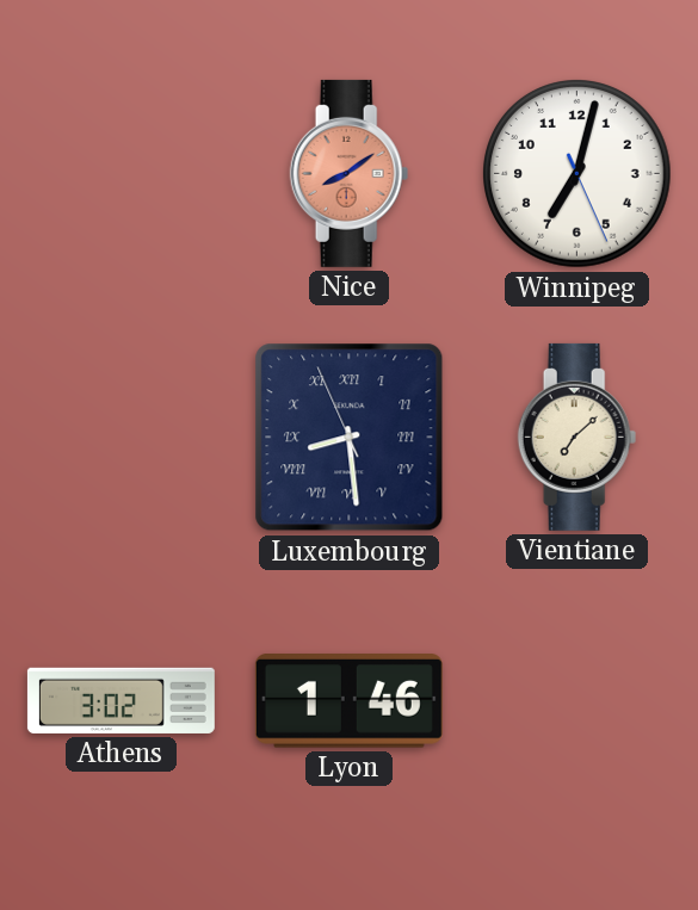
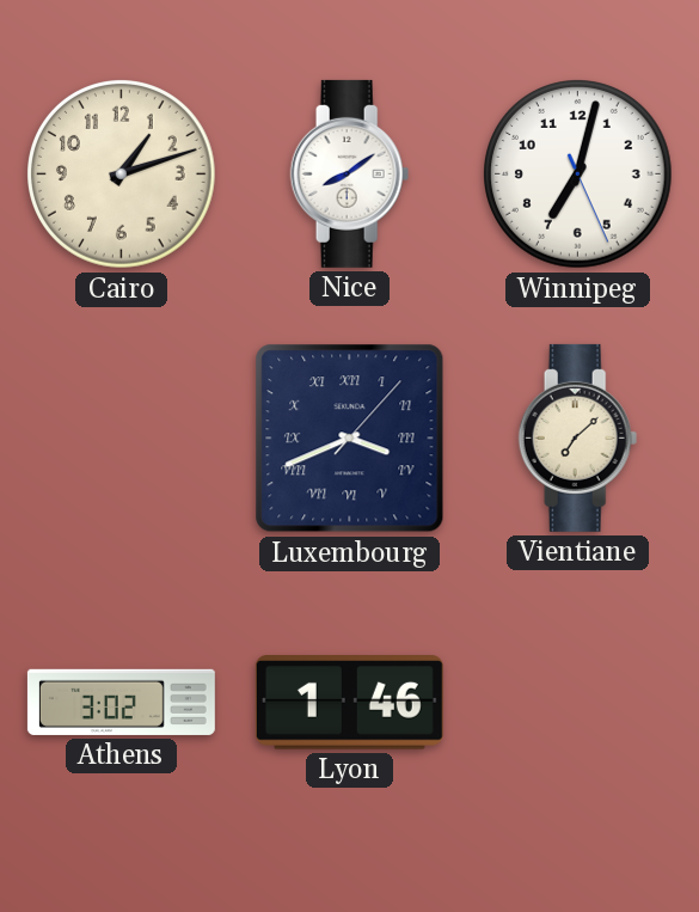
Cairo: none -> 1:12
Nice dial: salmon -> white
Luxembourg: 8:28 -> 3:41
